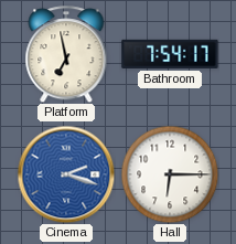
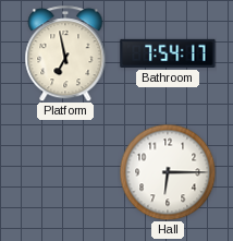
Cinema: 2:18 -> none
